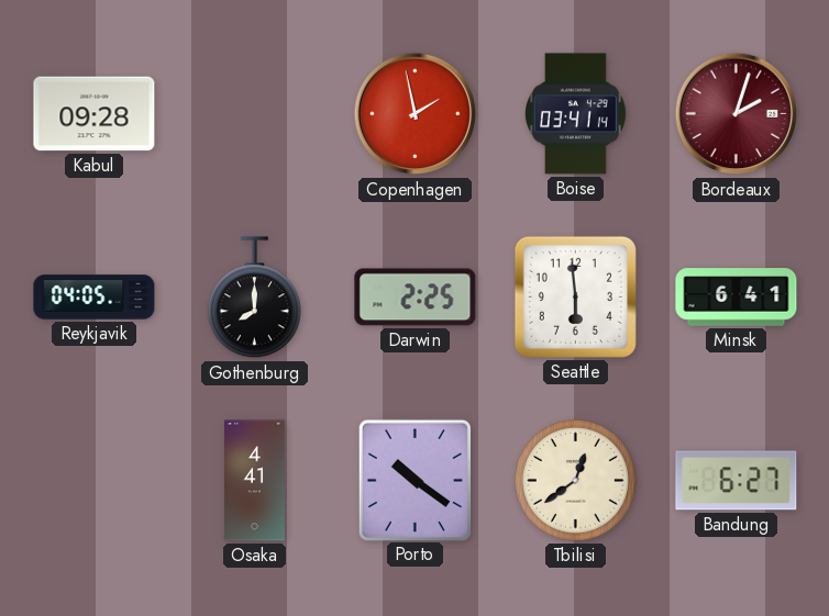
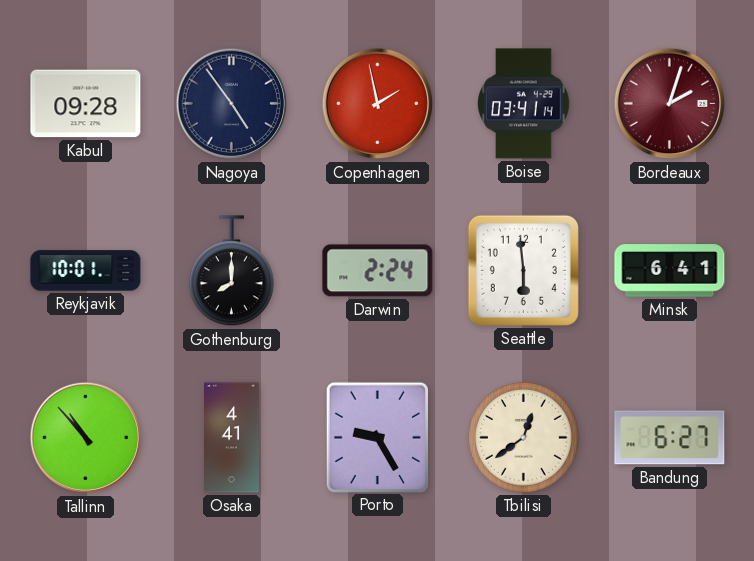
Nagoya: none -> 4:54
Reykjavik: 04:05 -> 10:01
Darwin: 2:25 -> 2:24
Tallinn: none -> 10:53
Porto: 10:21 -> 9:25
